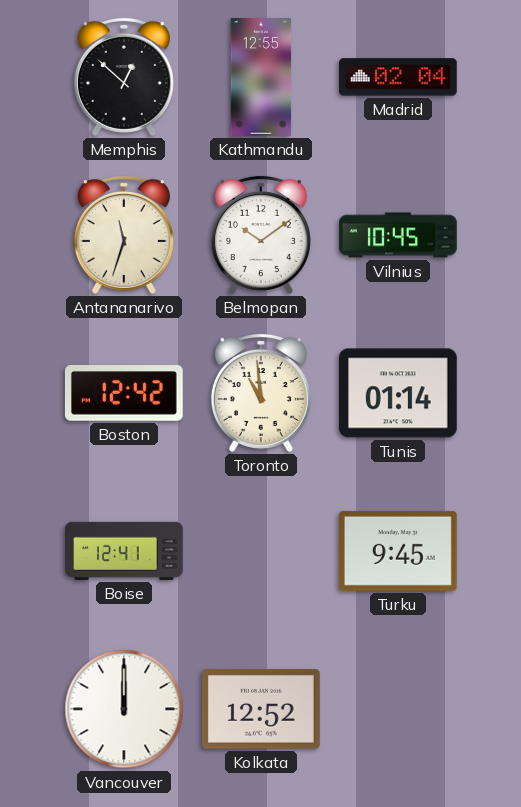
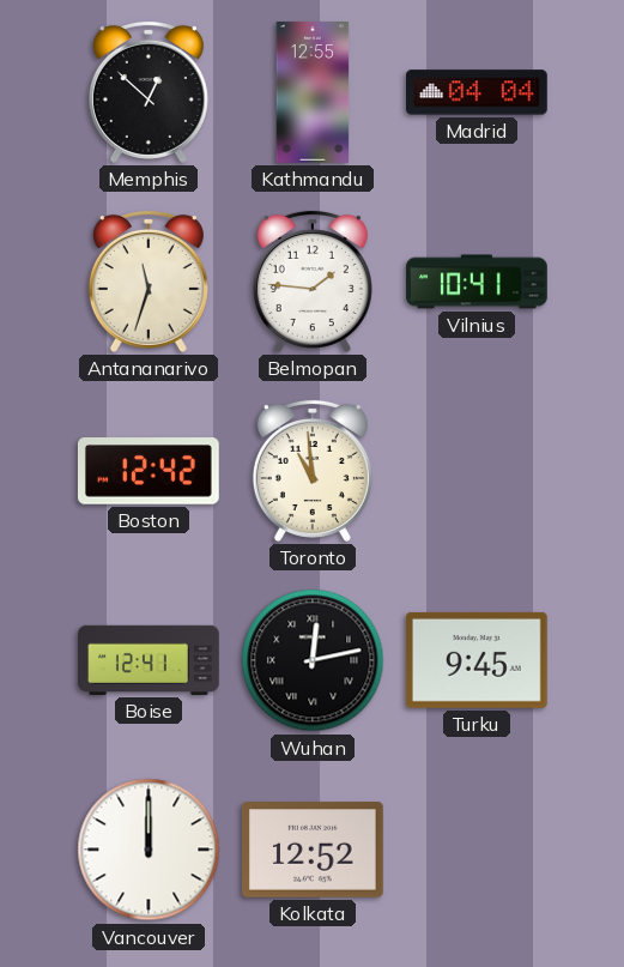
Madrid: 02:04 -> 04:04
Belmopan: 10:09 -> 1:46
Vilnius: 10:45 -> 10:41
Tunis: 01:14 -> none
Wuhan: none -> 12:13
